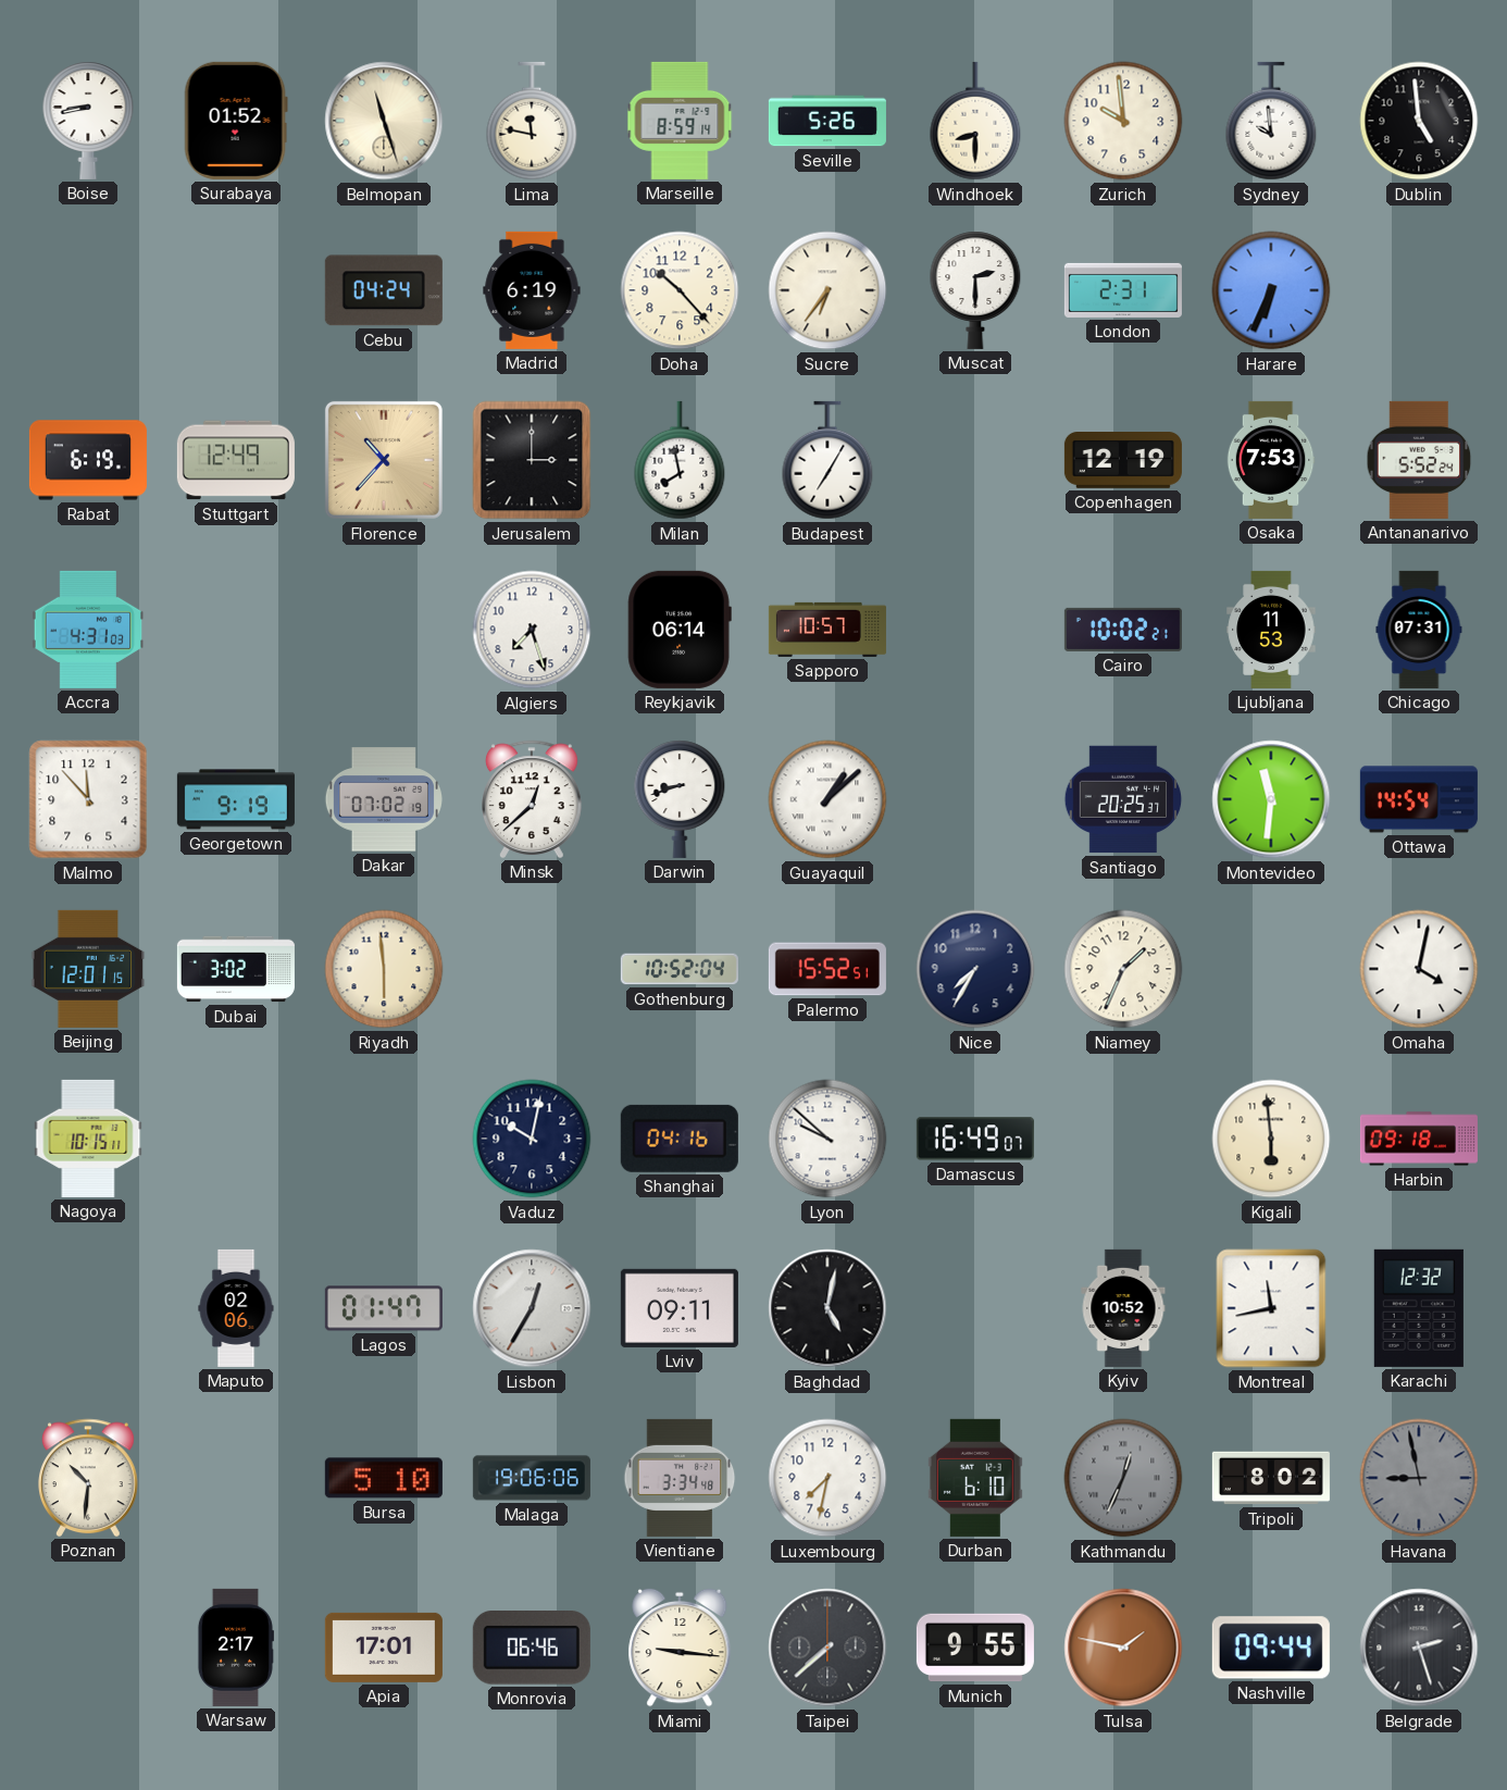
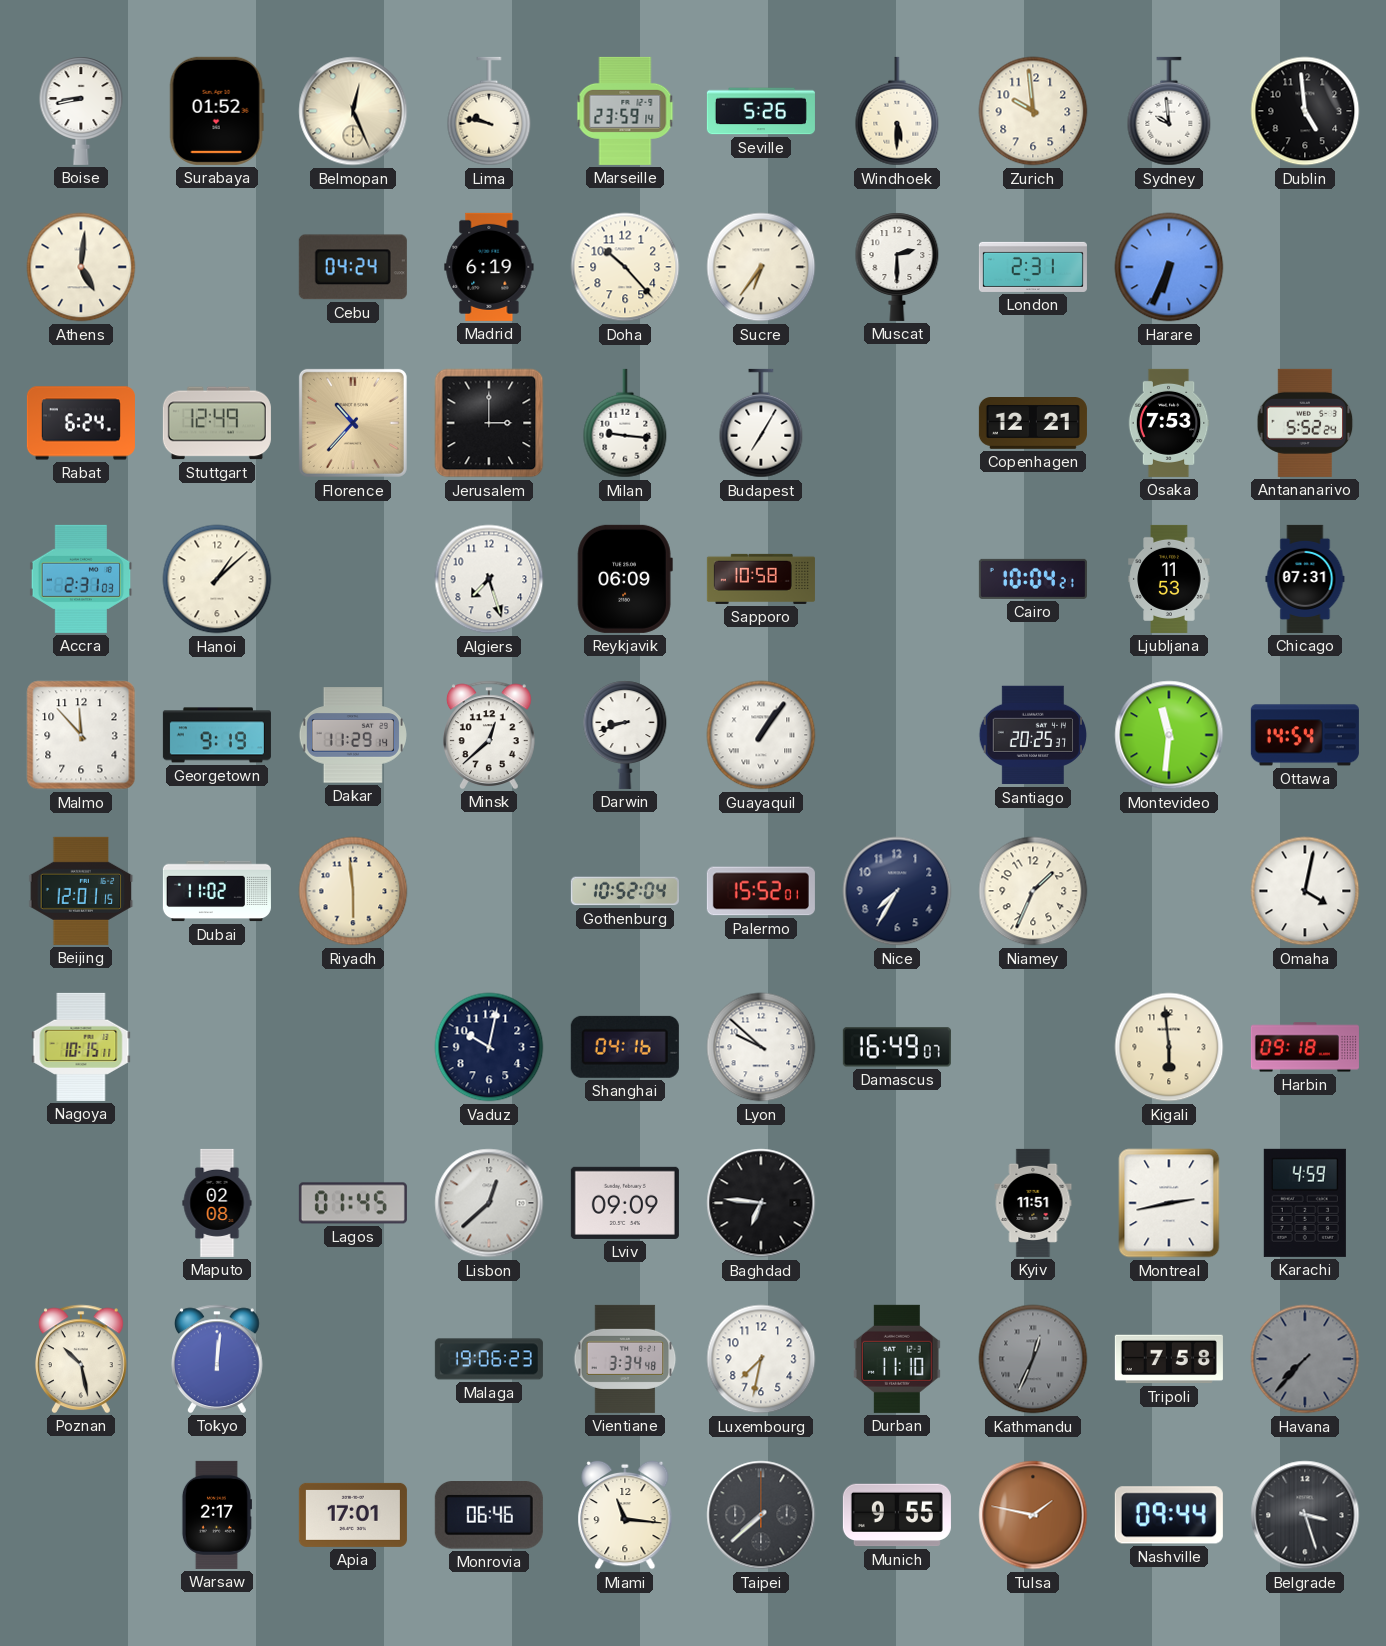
Belmopan: 11:27 -> 12:26
Lima: 11:47 -> 9:47
Marseille: 8:59 -> 23:59
Windhoek: 8:30 -> 5:30
Athens: none -> 5:01
Rabat: 6:19 -> 6:24
Milan: 7:58 -> 9:16
Copenhagen: 12:19 -> 12:21
Accra: 4:31 -> 2:31
Hanoi: none -> 1:08
Reykjavik: 06:14 -> 06:09
Sapporo: 10:57 -> 10:58
Cairo: 10:02 -> 10:04
Dakar: 07:02 -> 11:29
Guayaquil: 1:08 -> 1:06
Dubai: 3:02 -> 11:02
Palermo: 15:52:51 -> 15:52:01
Maputo: 02:06 -> 02:08
Lagos: 01:47 -> 01:45
Lisbon: 12:35 -> 12:38
Lviv: 09:11 -> 09:09
Baghdad: 5:02 -> 6:46
Kyiv: 10:52 -> 11:51
Montreal: 11:43 -> 2:43
Karachi: 12:32 -> 4:59
Poznan: 10:31 -> 10:28
Tokyo: none -> 12:01
Bursa: 5:10 -> none
Malaga: 19:06:06 -> 19:06:23
Durban: 6:10 -> 11:10
Tripoli: 8:02 -> 7:58
Havana: 8:58 -> 7:37
Miami: 9:16 -> 11:16
Belgrade: 2:27 -> 3:27
